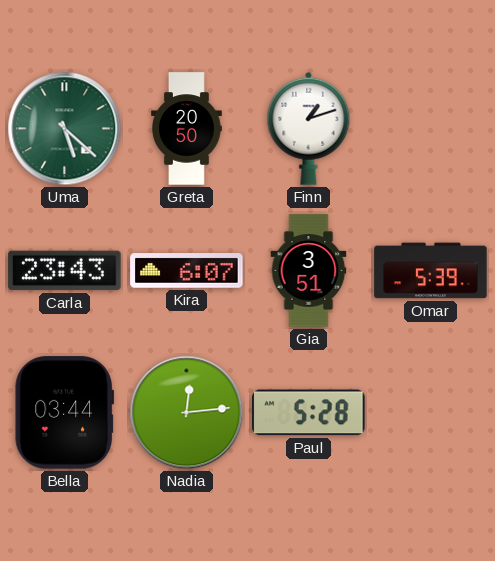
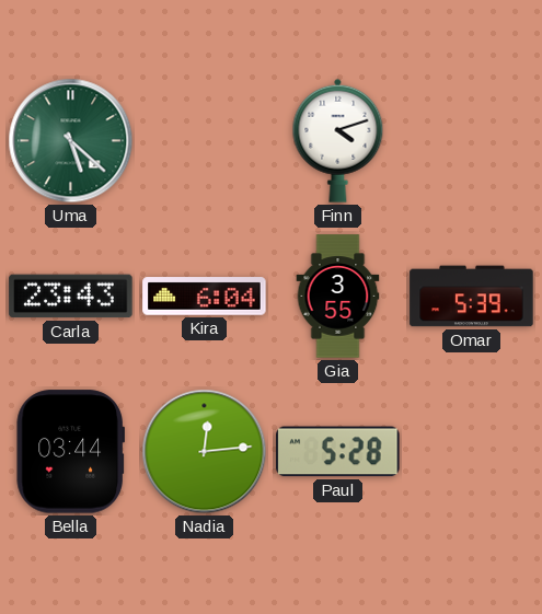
Greta: 20:50 -> none
Finn: 1:12 -> 4:12
Kira: 6:07 -> 6:04
Gia: 3:51 -> 3:55
